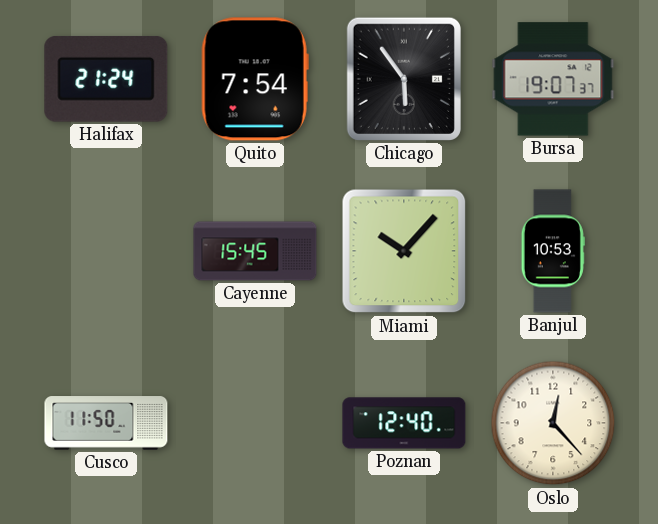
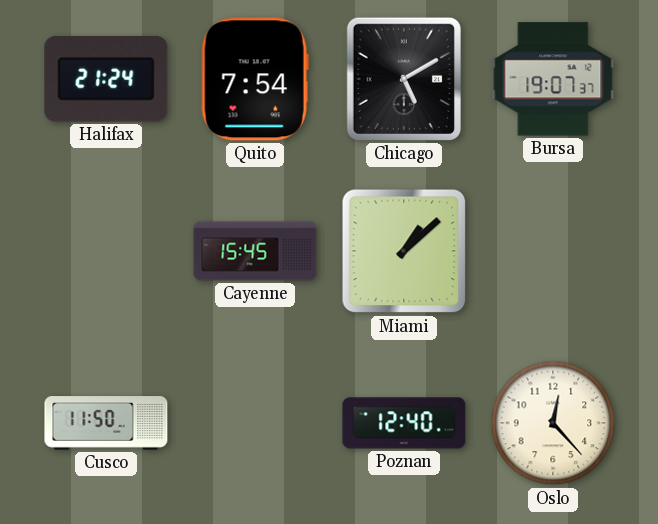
Chicago: 5:54 -> 5:10
Miami: 10:07 -> 1:08
Banjul: 10:53 -> none
